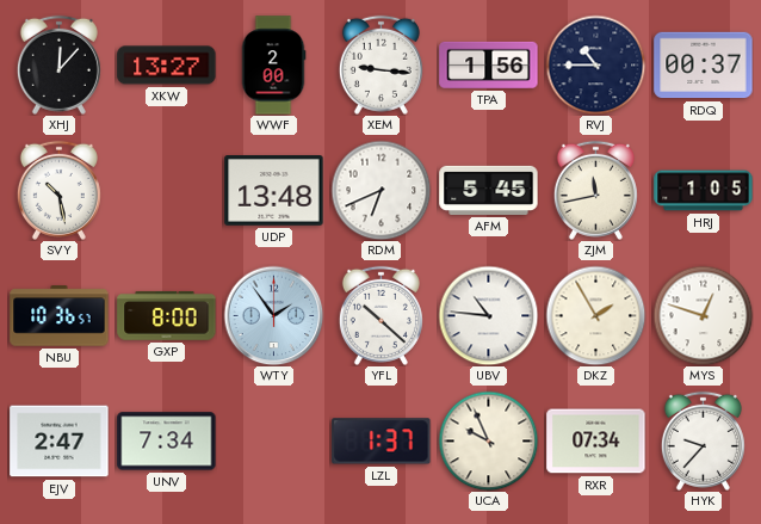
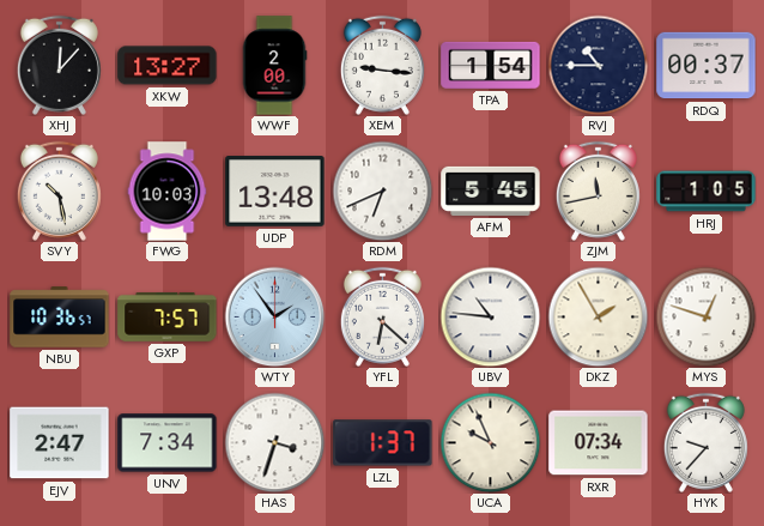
TPA: 1:56 -> 1:54
FWG: none -> 10:03
GXP: 8:00 -> 7:57
YFL: 10:22 -> 6:22
HAS: none -> 3:33
